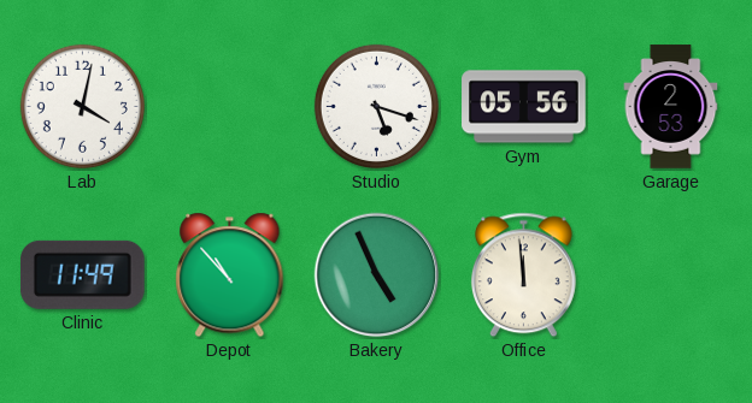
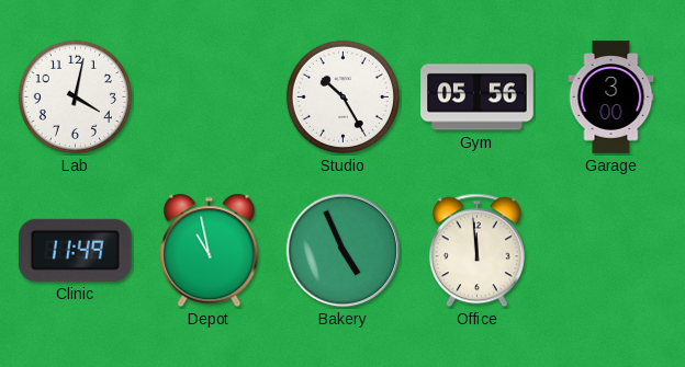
Studio: 5:18 -> 10:25
Garage: 2:53 -> 3:00
Depot: 10:53 -> 10:58
